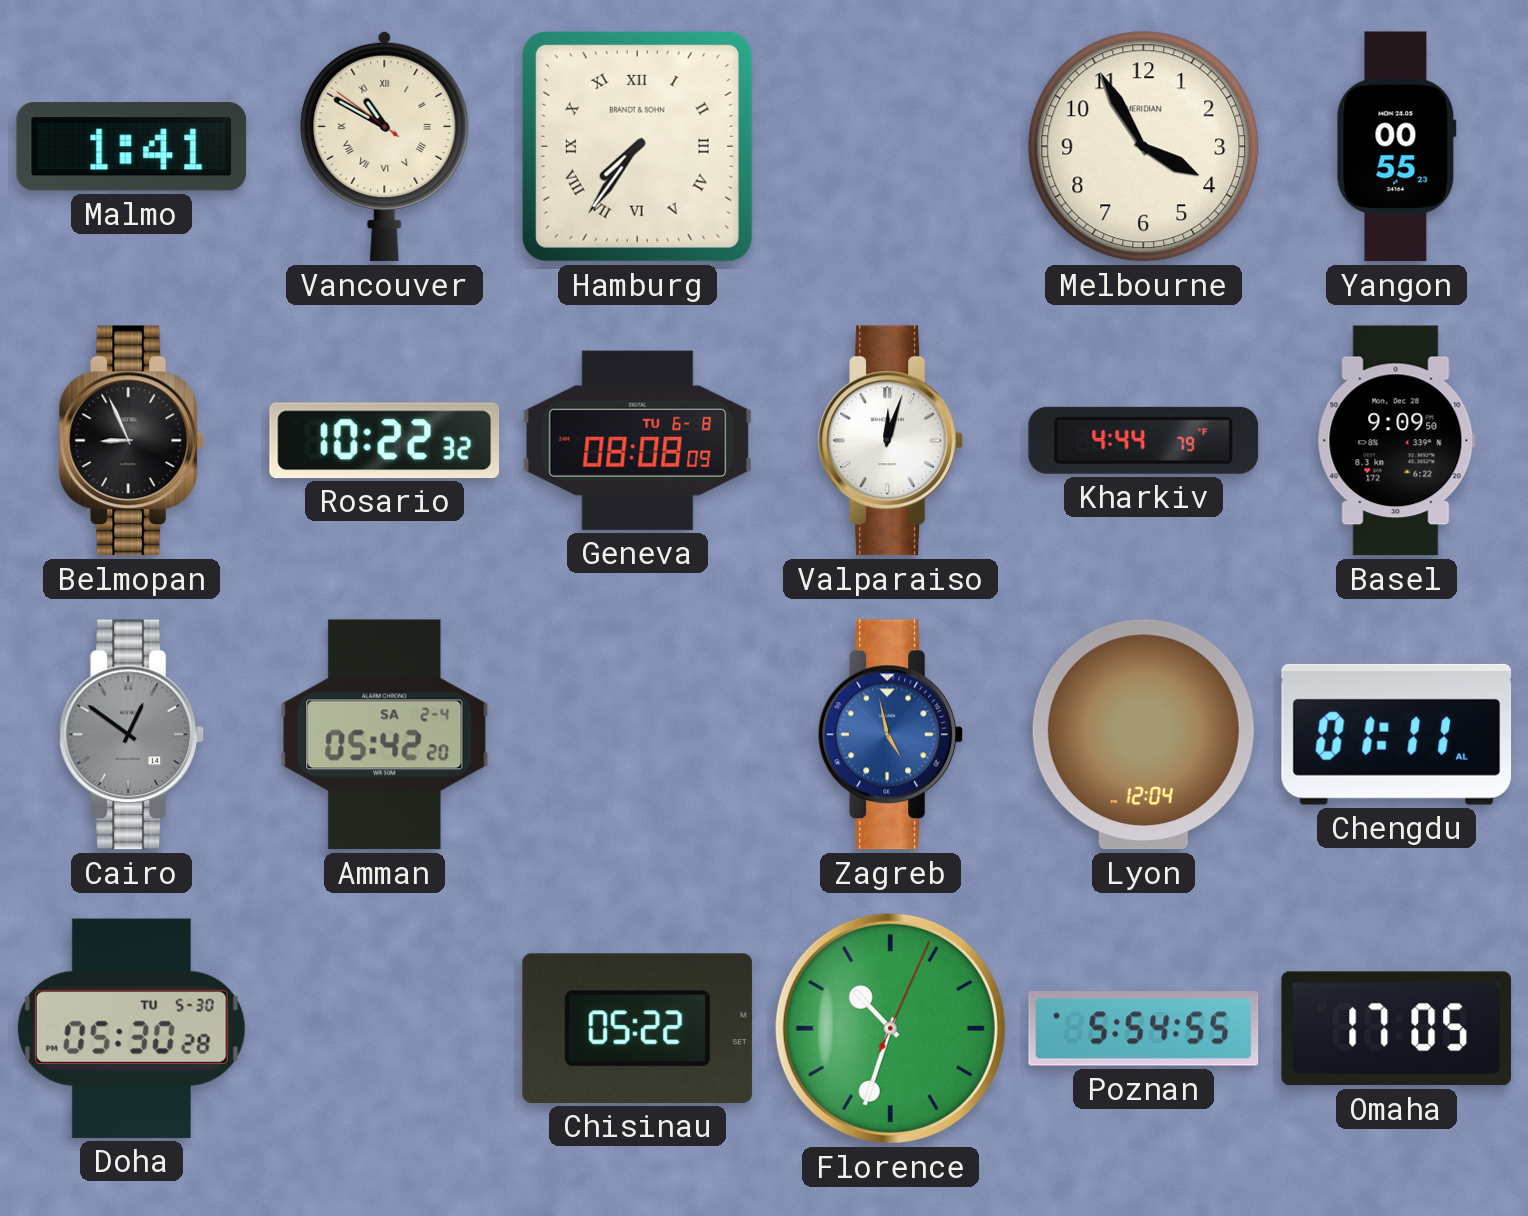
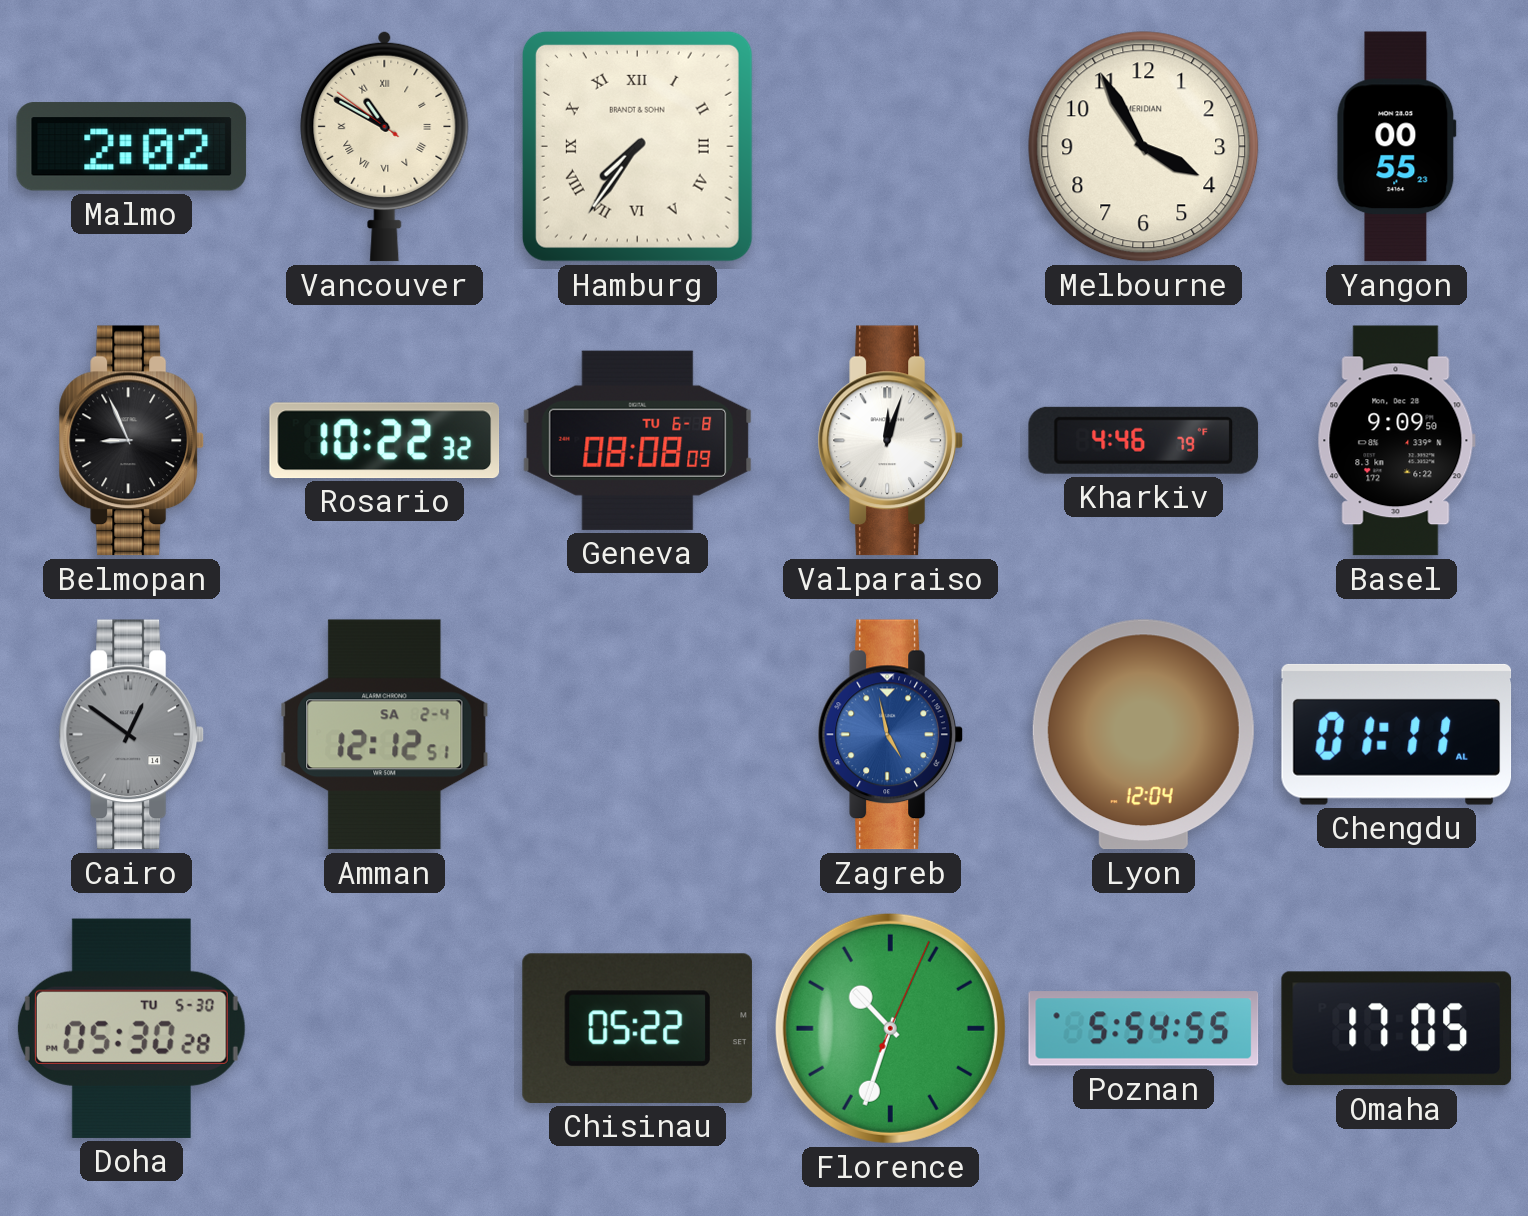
Malmo: 1:41 -> 2:02
Kharkiv: 4:44 -> 4:46
Amman: 05:42 -> 12:12
